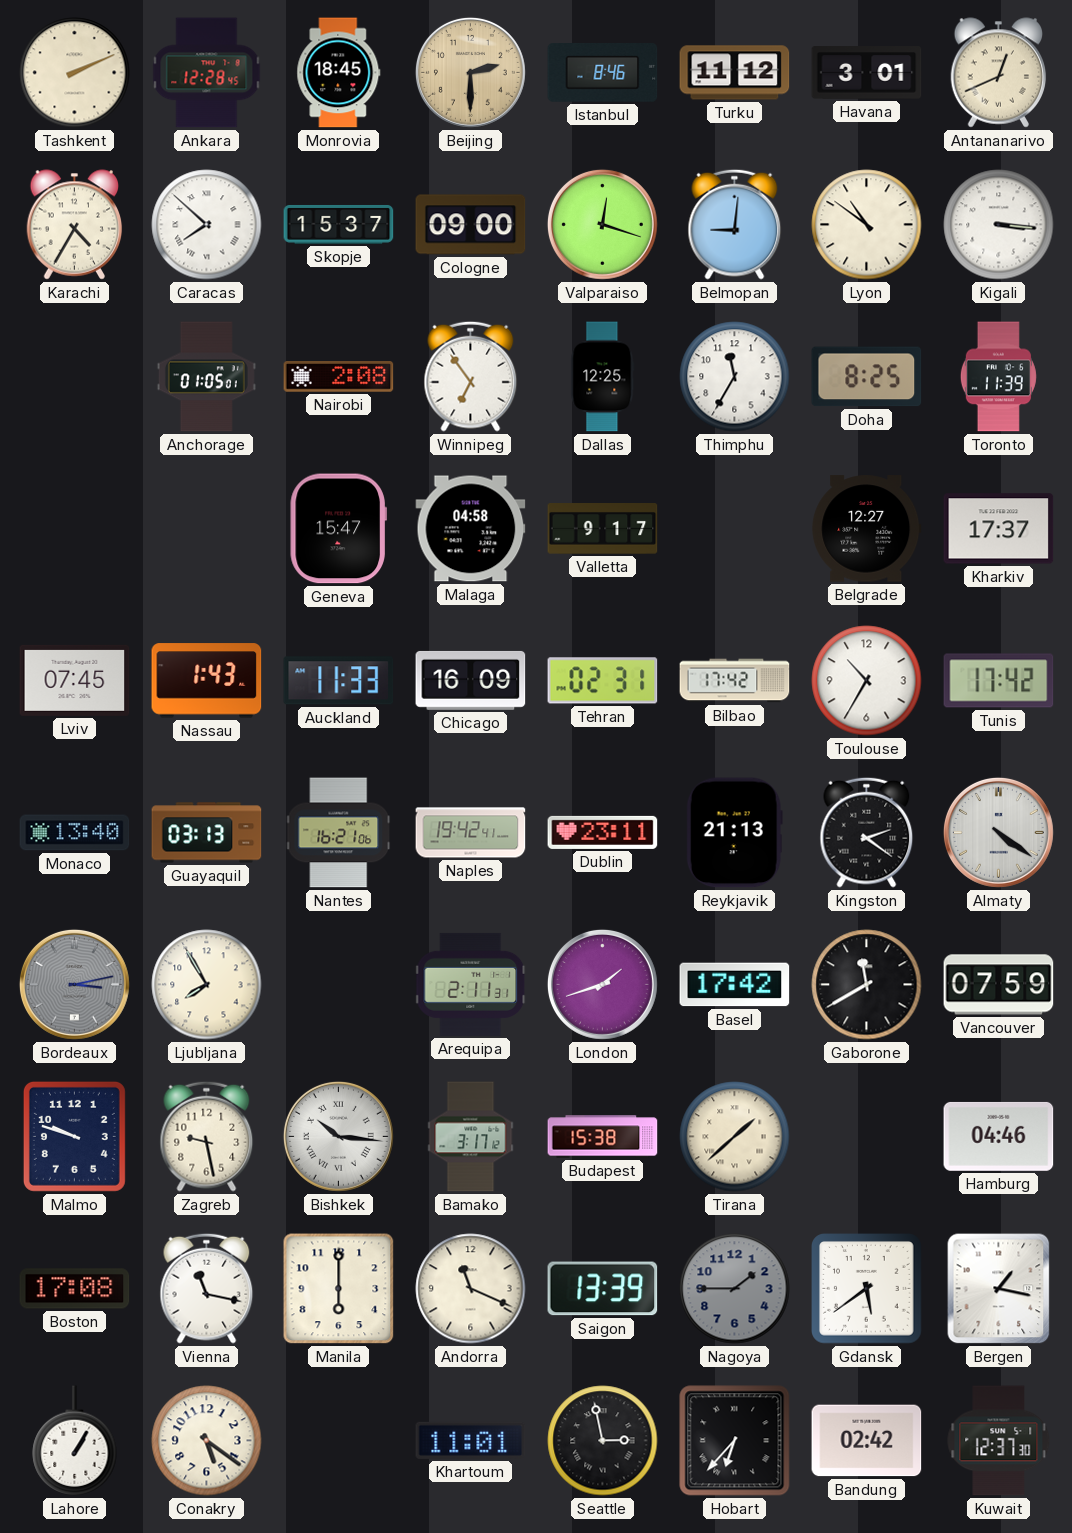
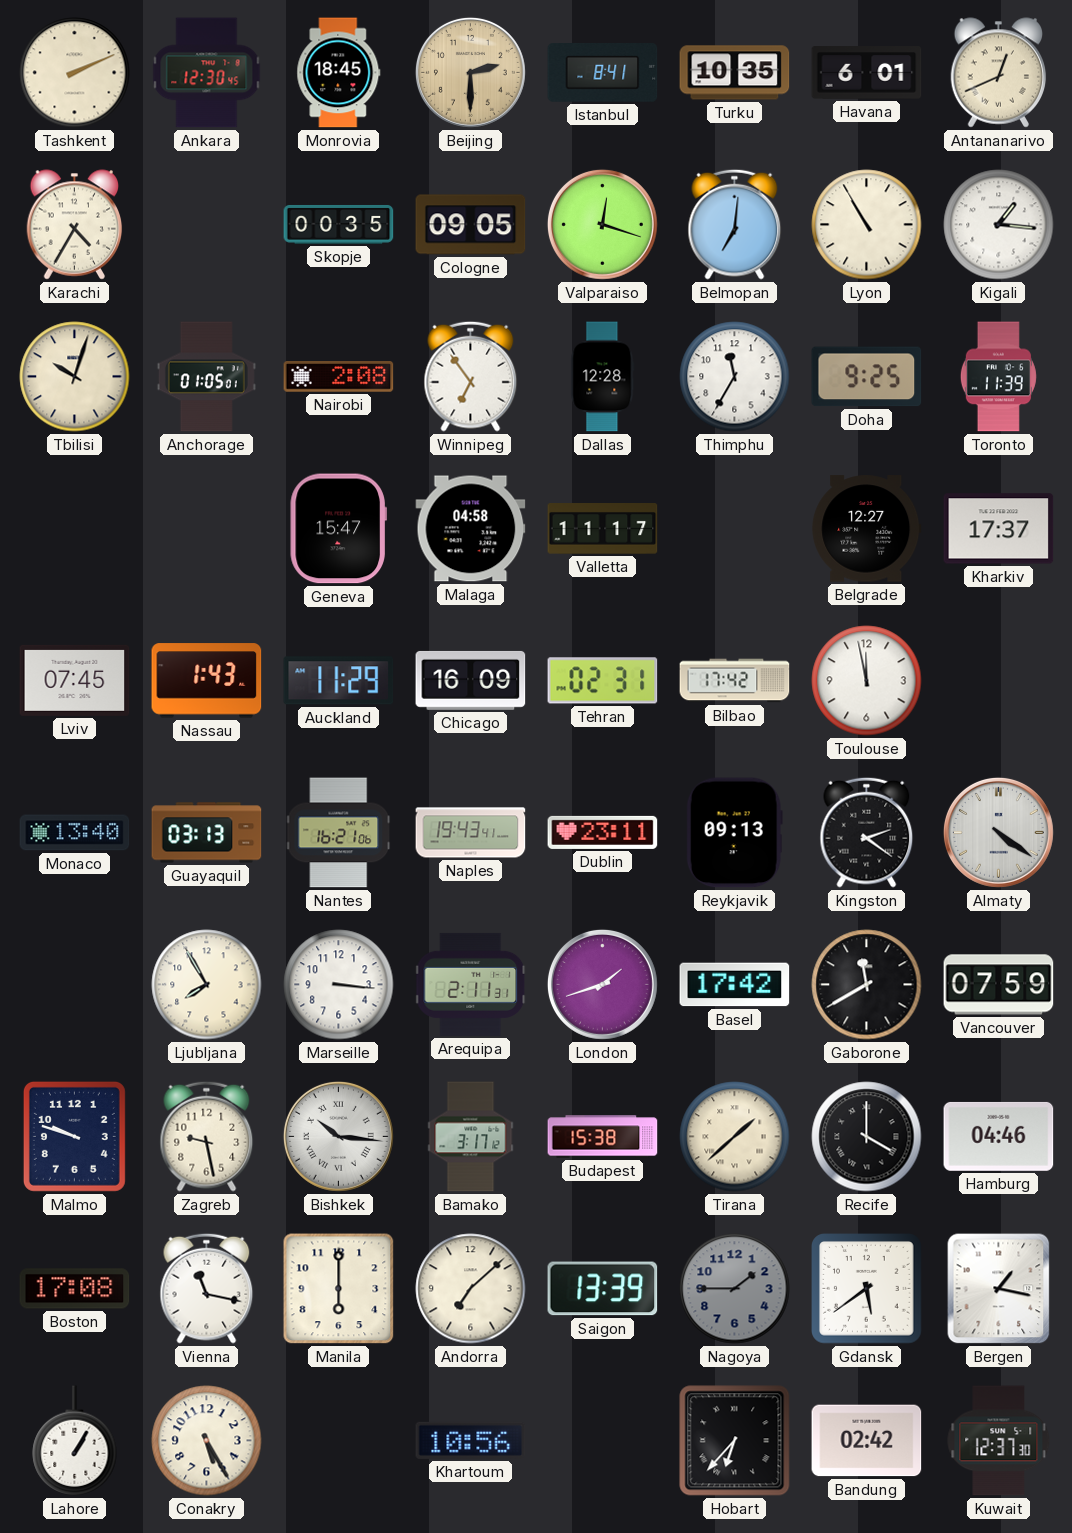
Ankara: 12:28 -> 12:30
Istanbul: 8:46 -> 8:41
Turku: 11:12 -> 10:35
Havana: 3:01 -> 6:01
Caracas: 7:52 -> none
Skopje: 15:37 -> 00:35
Cologne: 09:00 -> 09:05
Belmopan: 9:01 -> 7:01
Lyon: 10:51 -> 10:55
Kigali: 3:16 -> 1:16
Tbilisi: none -> 10:03
Dallas: 12:25 -> 12:28
Doha: 8:25 -> 9:25
Valletta: 9:17 -> 11:17
Auckland: 11:33 -> 11:29
Toulouse: 10:35 -> 11:58
Tunis: 17:42 -> none
Naples: 19:42 -> 19:43
Reykjavik: 21:13 -> 09:13
Bordeaux: 3:13 -> none
Marseille: none -> 3:16
Recife: none -> 4:00
Andorra: 11:19 -> 7:08
Conakry: 5:21 -> 5:25
Khartoum: 11:01 -> 10:56
Seattle: 2:58 -> none
